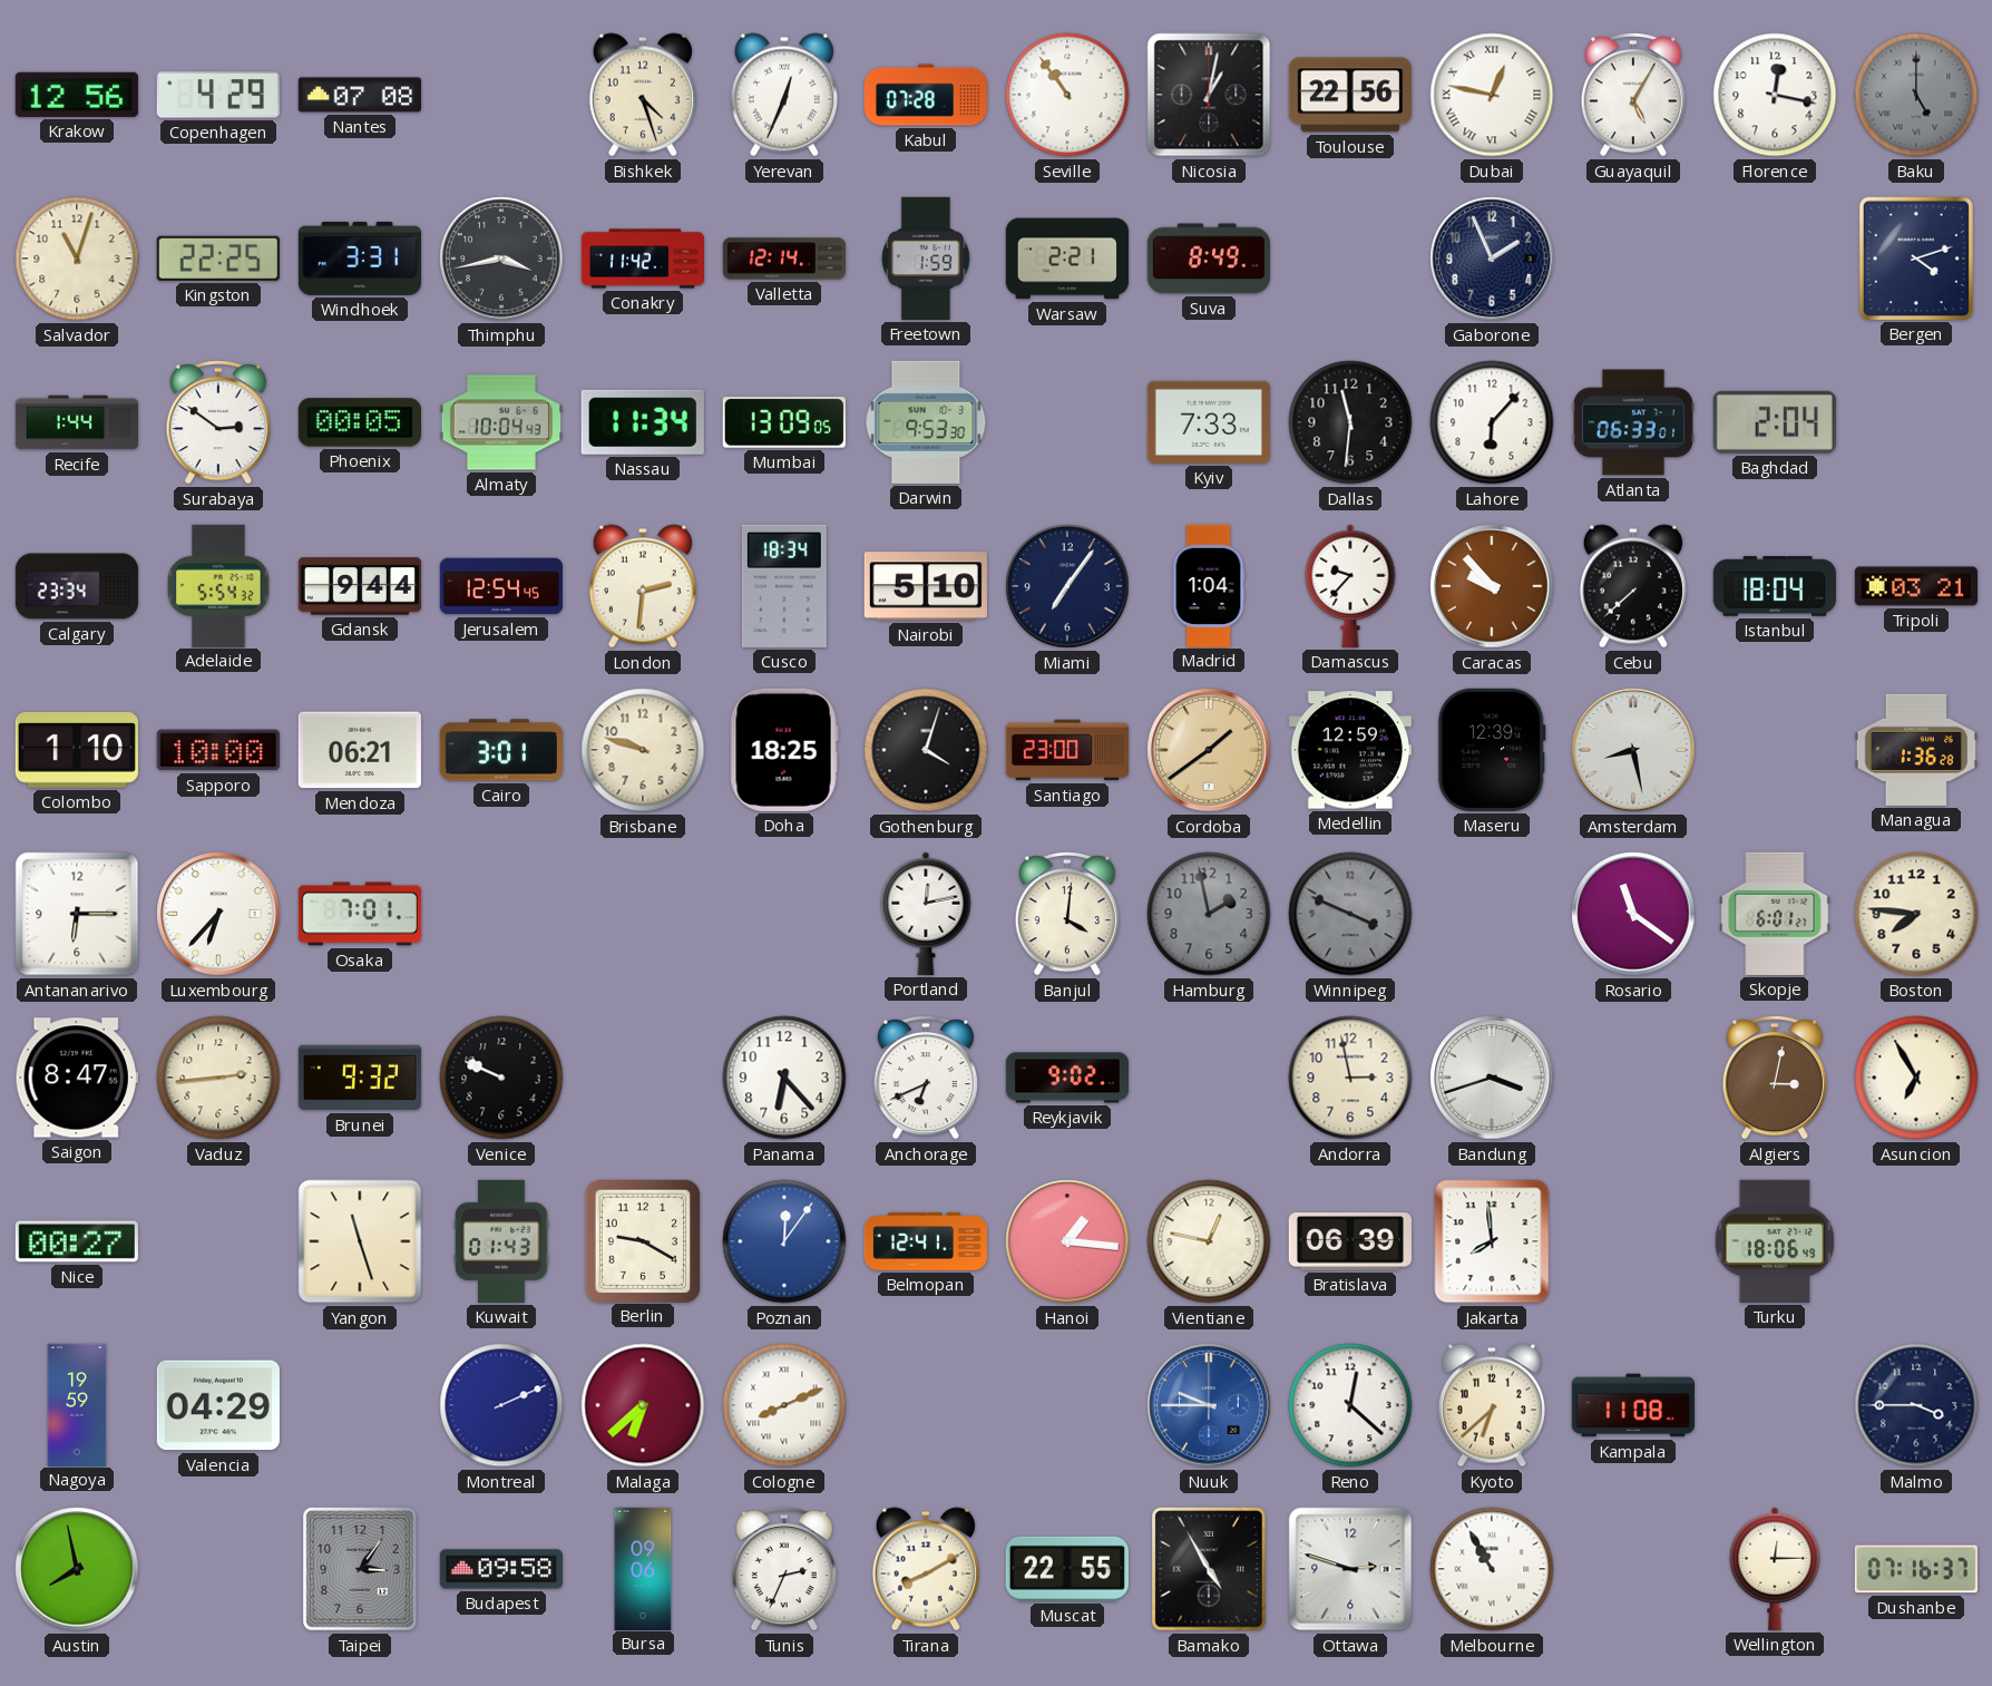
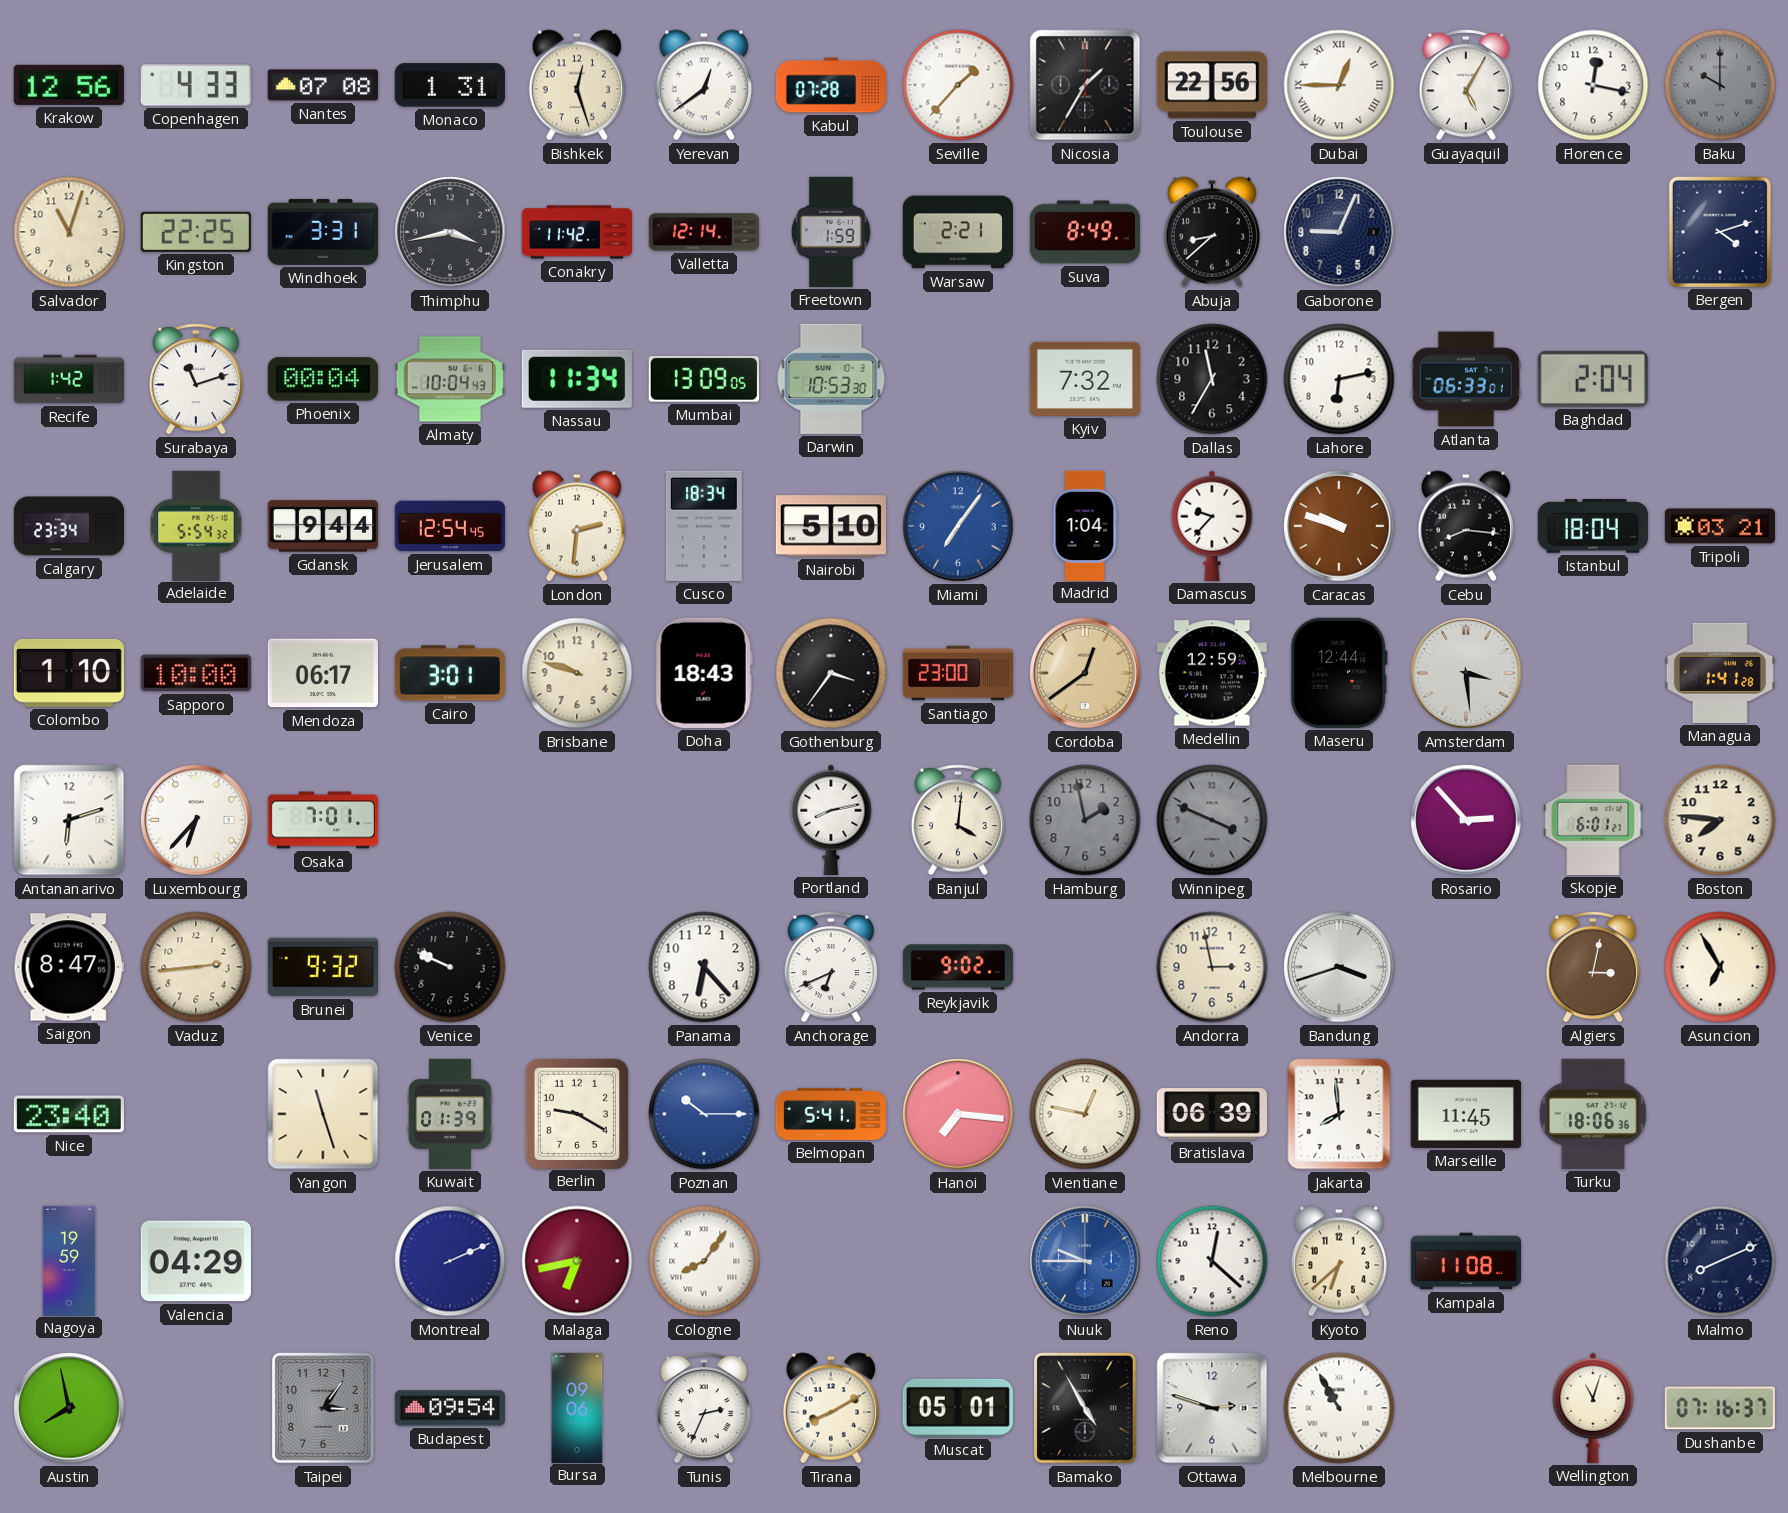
Copenhagen: 4:29 -> 4:33
Monaco: none -> 1:31
Bishkek: 4:27 -> 12:27
Yerevan: 12:34 -> 12:39
Seville: 10:54 -> 1:37
Nicosia: 1:02 -> 1:35
Dubai: 12:47 -> 12:45
Baku: 5:00 -> 10:00
Abuja: none -> 8:38
Gaborone: 1:56 -> 9:04
Recife: 1:44 -> 1:42
Surabaya: 2:51 -> 11:12
Phoenix: 00:05 -> 00:04
Darwin: 9:53 -> 10:53
Kyiv: 7:33 -> 7:32
Dallas: 11:31 -> 11:35
Lahore: 6:07 -> 6:13
Miami dial: navy -> blue
Caracas: 9:53 -> 9:48
Cebu: 7:38 -> 8:16
Mendoza: 06:21 -> 06:17
Doha: 18:25 -> 18:43
Gothenburg: 4:03 -> 3:36
Cordoba: 1:39 -> 12:39
Maseru: 12:39 -> 12:44
Amsterdam: 8:28 -> 3:29
Managua: 1:36 -> 1:41
Antananarivo: 6:15 -> 6:12
Portland: 12:13 -> 8:13
Rosario: 11:21 -> 2:53
Nice: 00:27 -> 23:40
Kuwait: 01:43 -> 01:39
Poznan: 12:06 -> 10:15
Belmopan: 12:41 -> 5:41
Hanoi: 1:16 -> 7:16
Marseille: none -> 11:45
Turku: 18:06:49 -> 18:06:36
Malaga: 6:38 -> 6:43
Cologne: 8:11 -> 8:06
Malmo: 3:45 -> 8:11
Budapest: 09:58 -> 09:54
Muscat: 22:55 -> 05:01
Wellington: 12:15 -> 11:03
